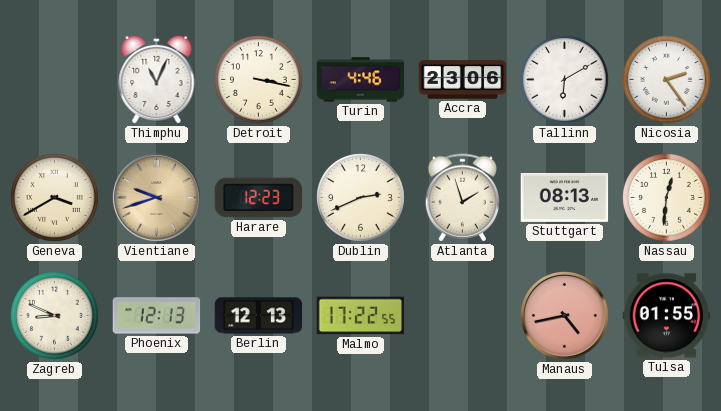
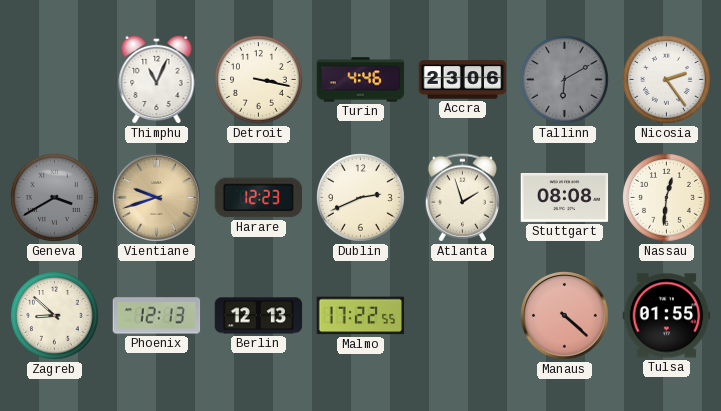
Tallinn dial: white -> grey
Geneva dial: cream -> grey
Stuttgart: 08:13 -> 08:08
Zagreb: 8:49 -> 8:52
Manaus: 4:43 -> 4:22
